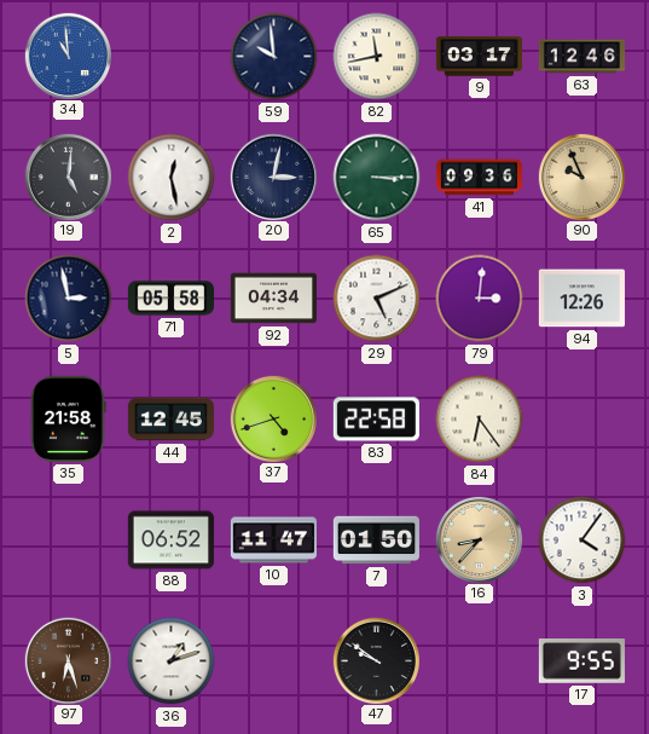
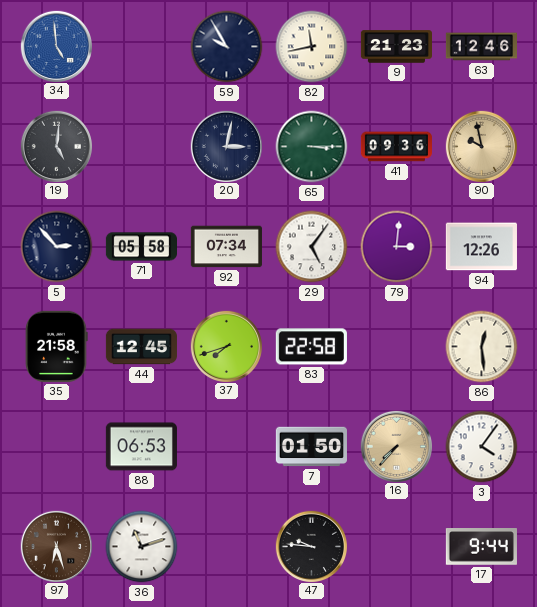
34: 10:59 -> 4:59
59: 9:59 -> 9:55
9: 03:17 -> 21:23
2: 12:28 -> none
90: 9:56 -> 9:58
5: 2:58 -> 2:53
92: 04:34 -> 07:34
29: 5:11 -> 5:06
37: 4:42 -> 7:42
84: 6:24 -> none
86: none -> 12:29
88: 06:52 -> 06:53
10: 11:47 -> none
16: 8:37 -> 7:37
36: 1:12 -> 11:12
47: 9:51 -> 9:46
17: 9:55 -> 9:44
